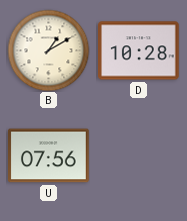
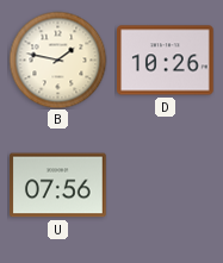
B: 1:10 -> 1:47
D: 10:28 -> 10:26
